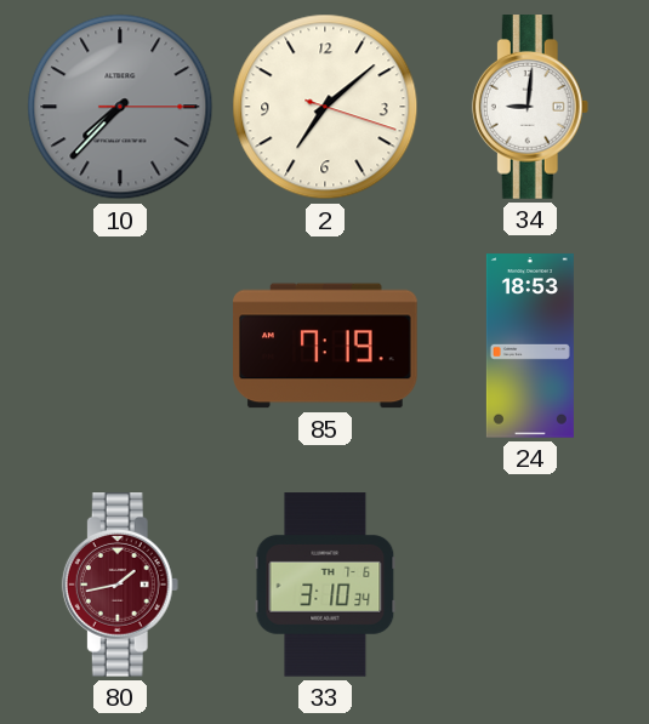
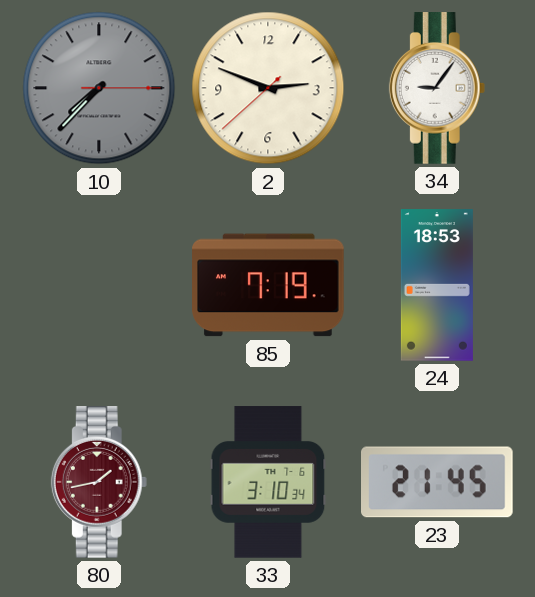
2: 7:08 -> 2:48
34: 9:01 -> 9:06
23: none -> 21:45
